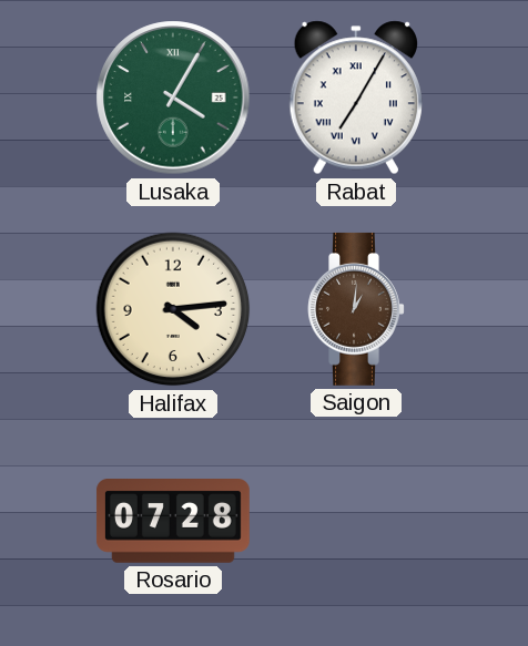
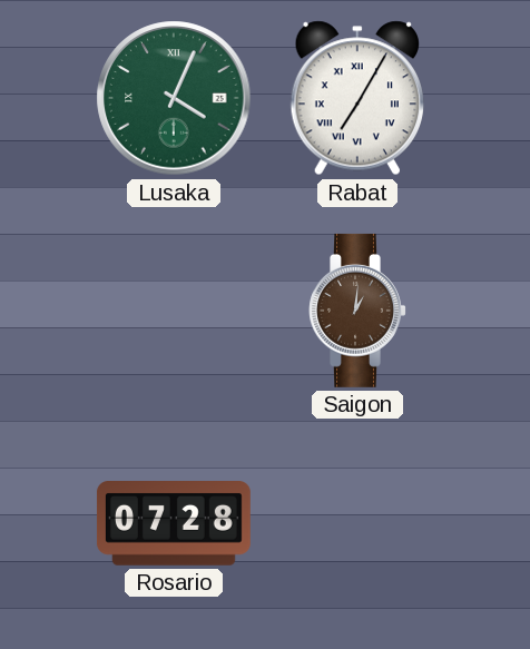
Lusaka: 4:05 -> 4:04
Halifax: 4:14 -> none
